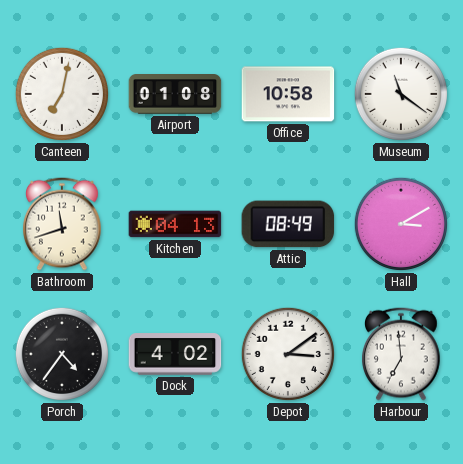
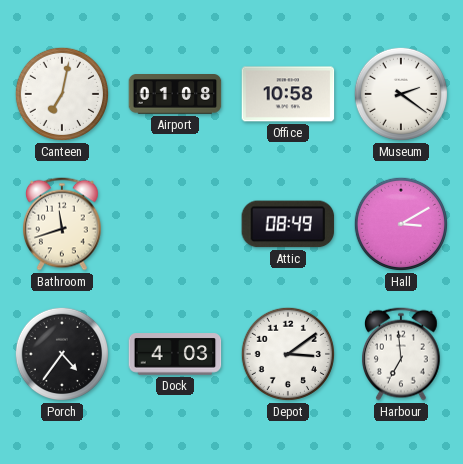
Museum: 11:21 -> 2:21
Kitchen: 04:13 -> none
Dock: 4:02 -> 4:03
